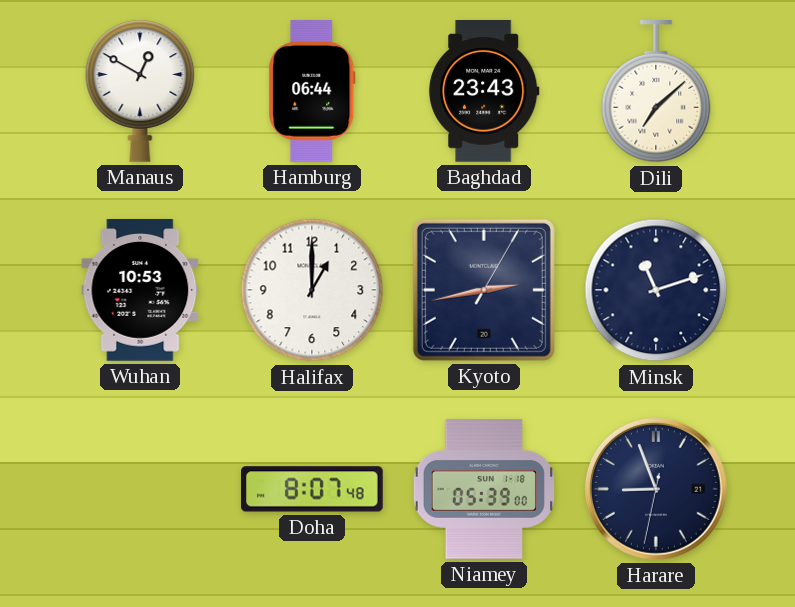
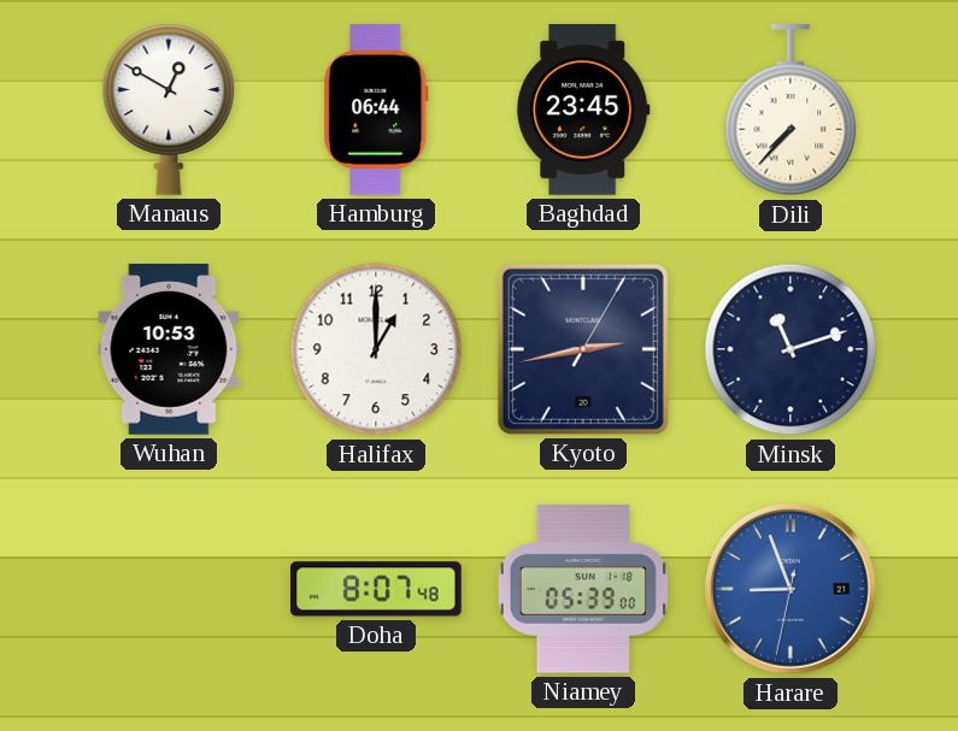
Baghdad: 23:43 -> 23:45
Dili: 7:08 -> 7:37
Harare dial: navy -> blue
